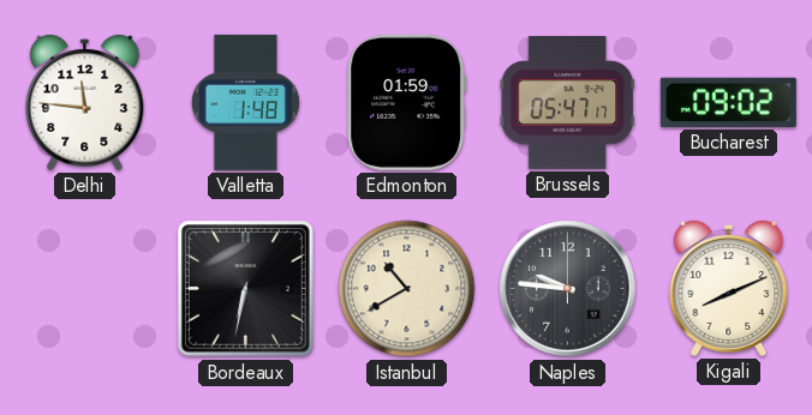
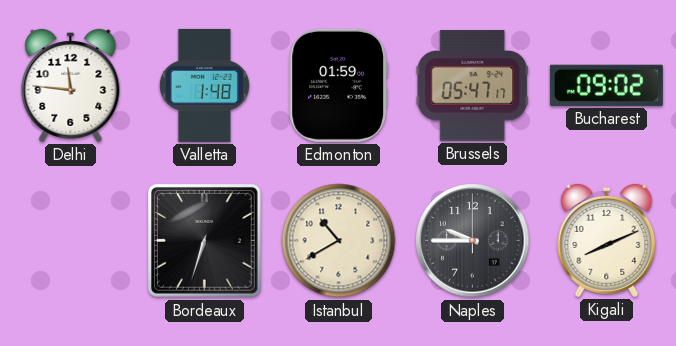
Bordeaux: 6:32 -> 6:33
Naples: 9:46 -> 9:45
